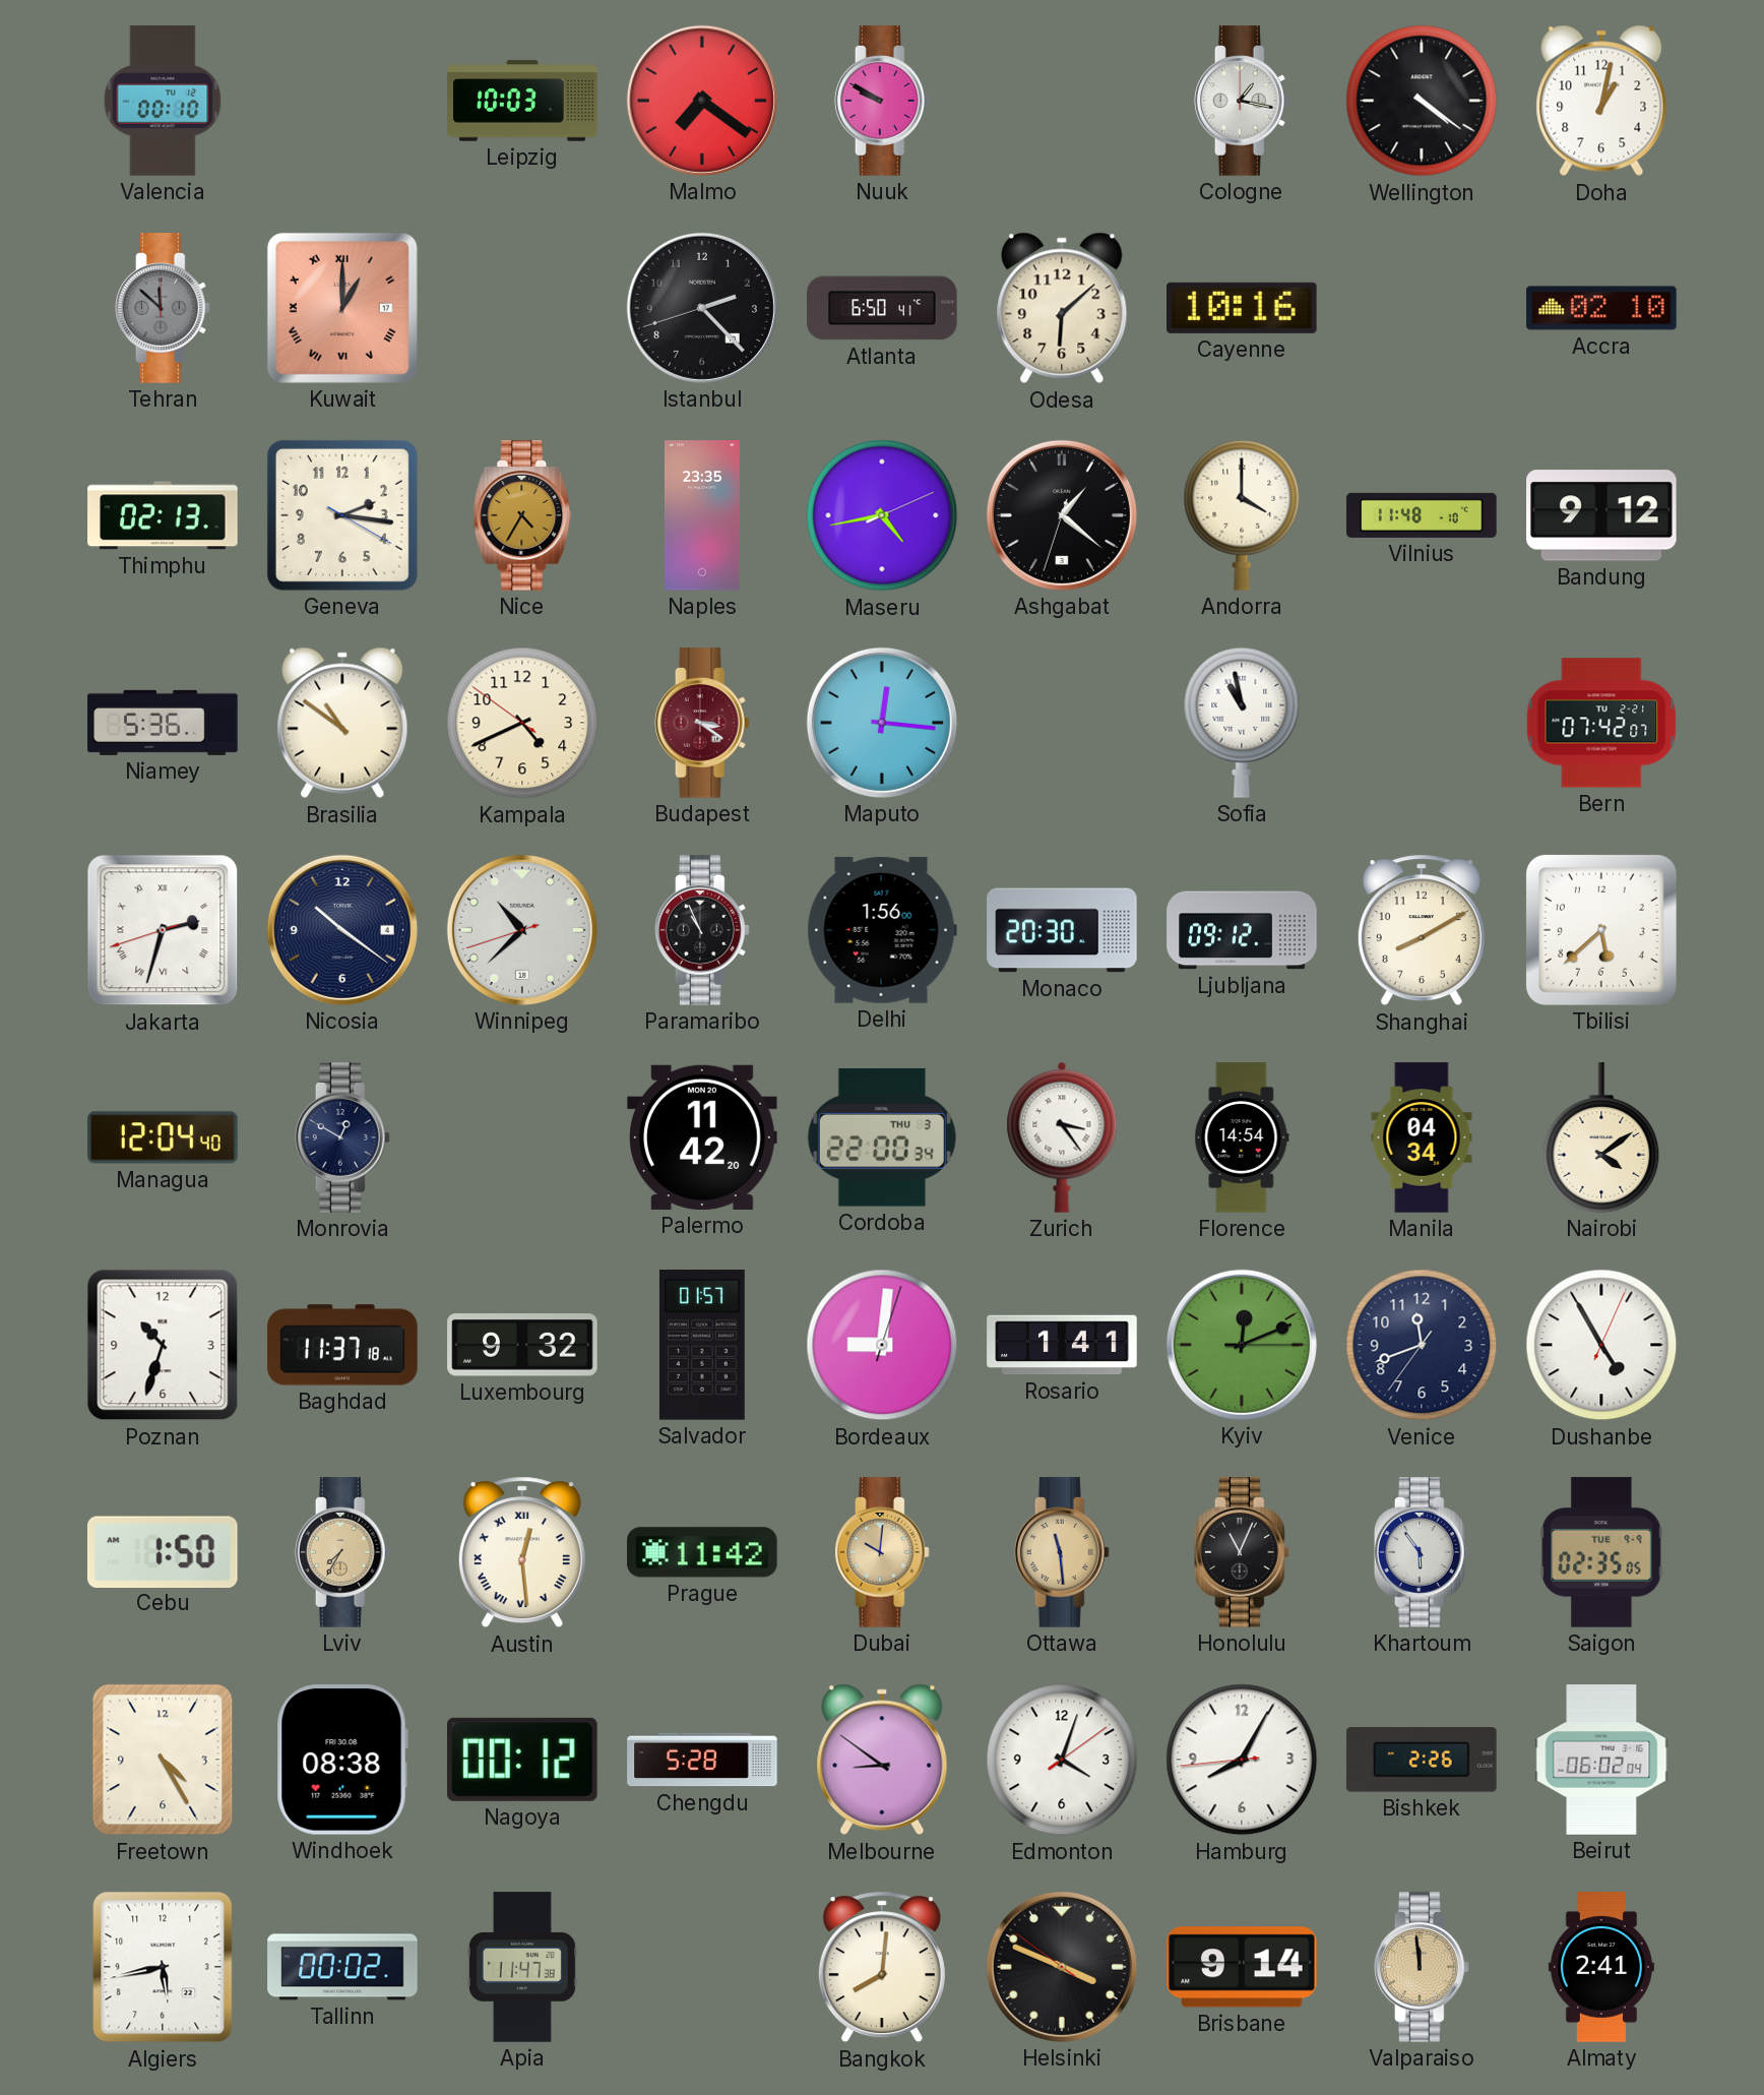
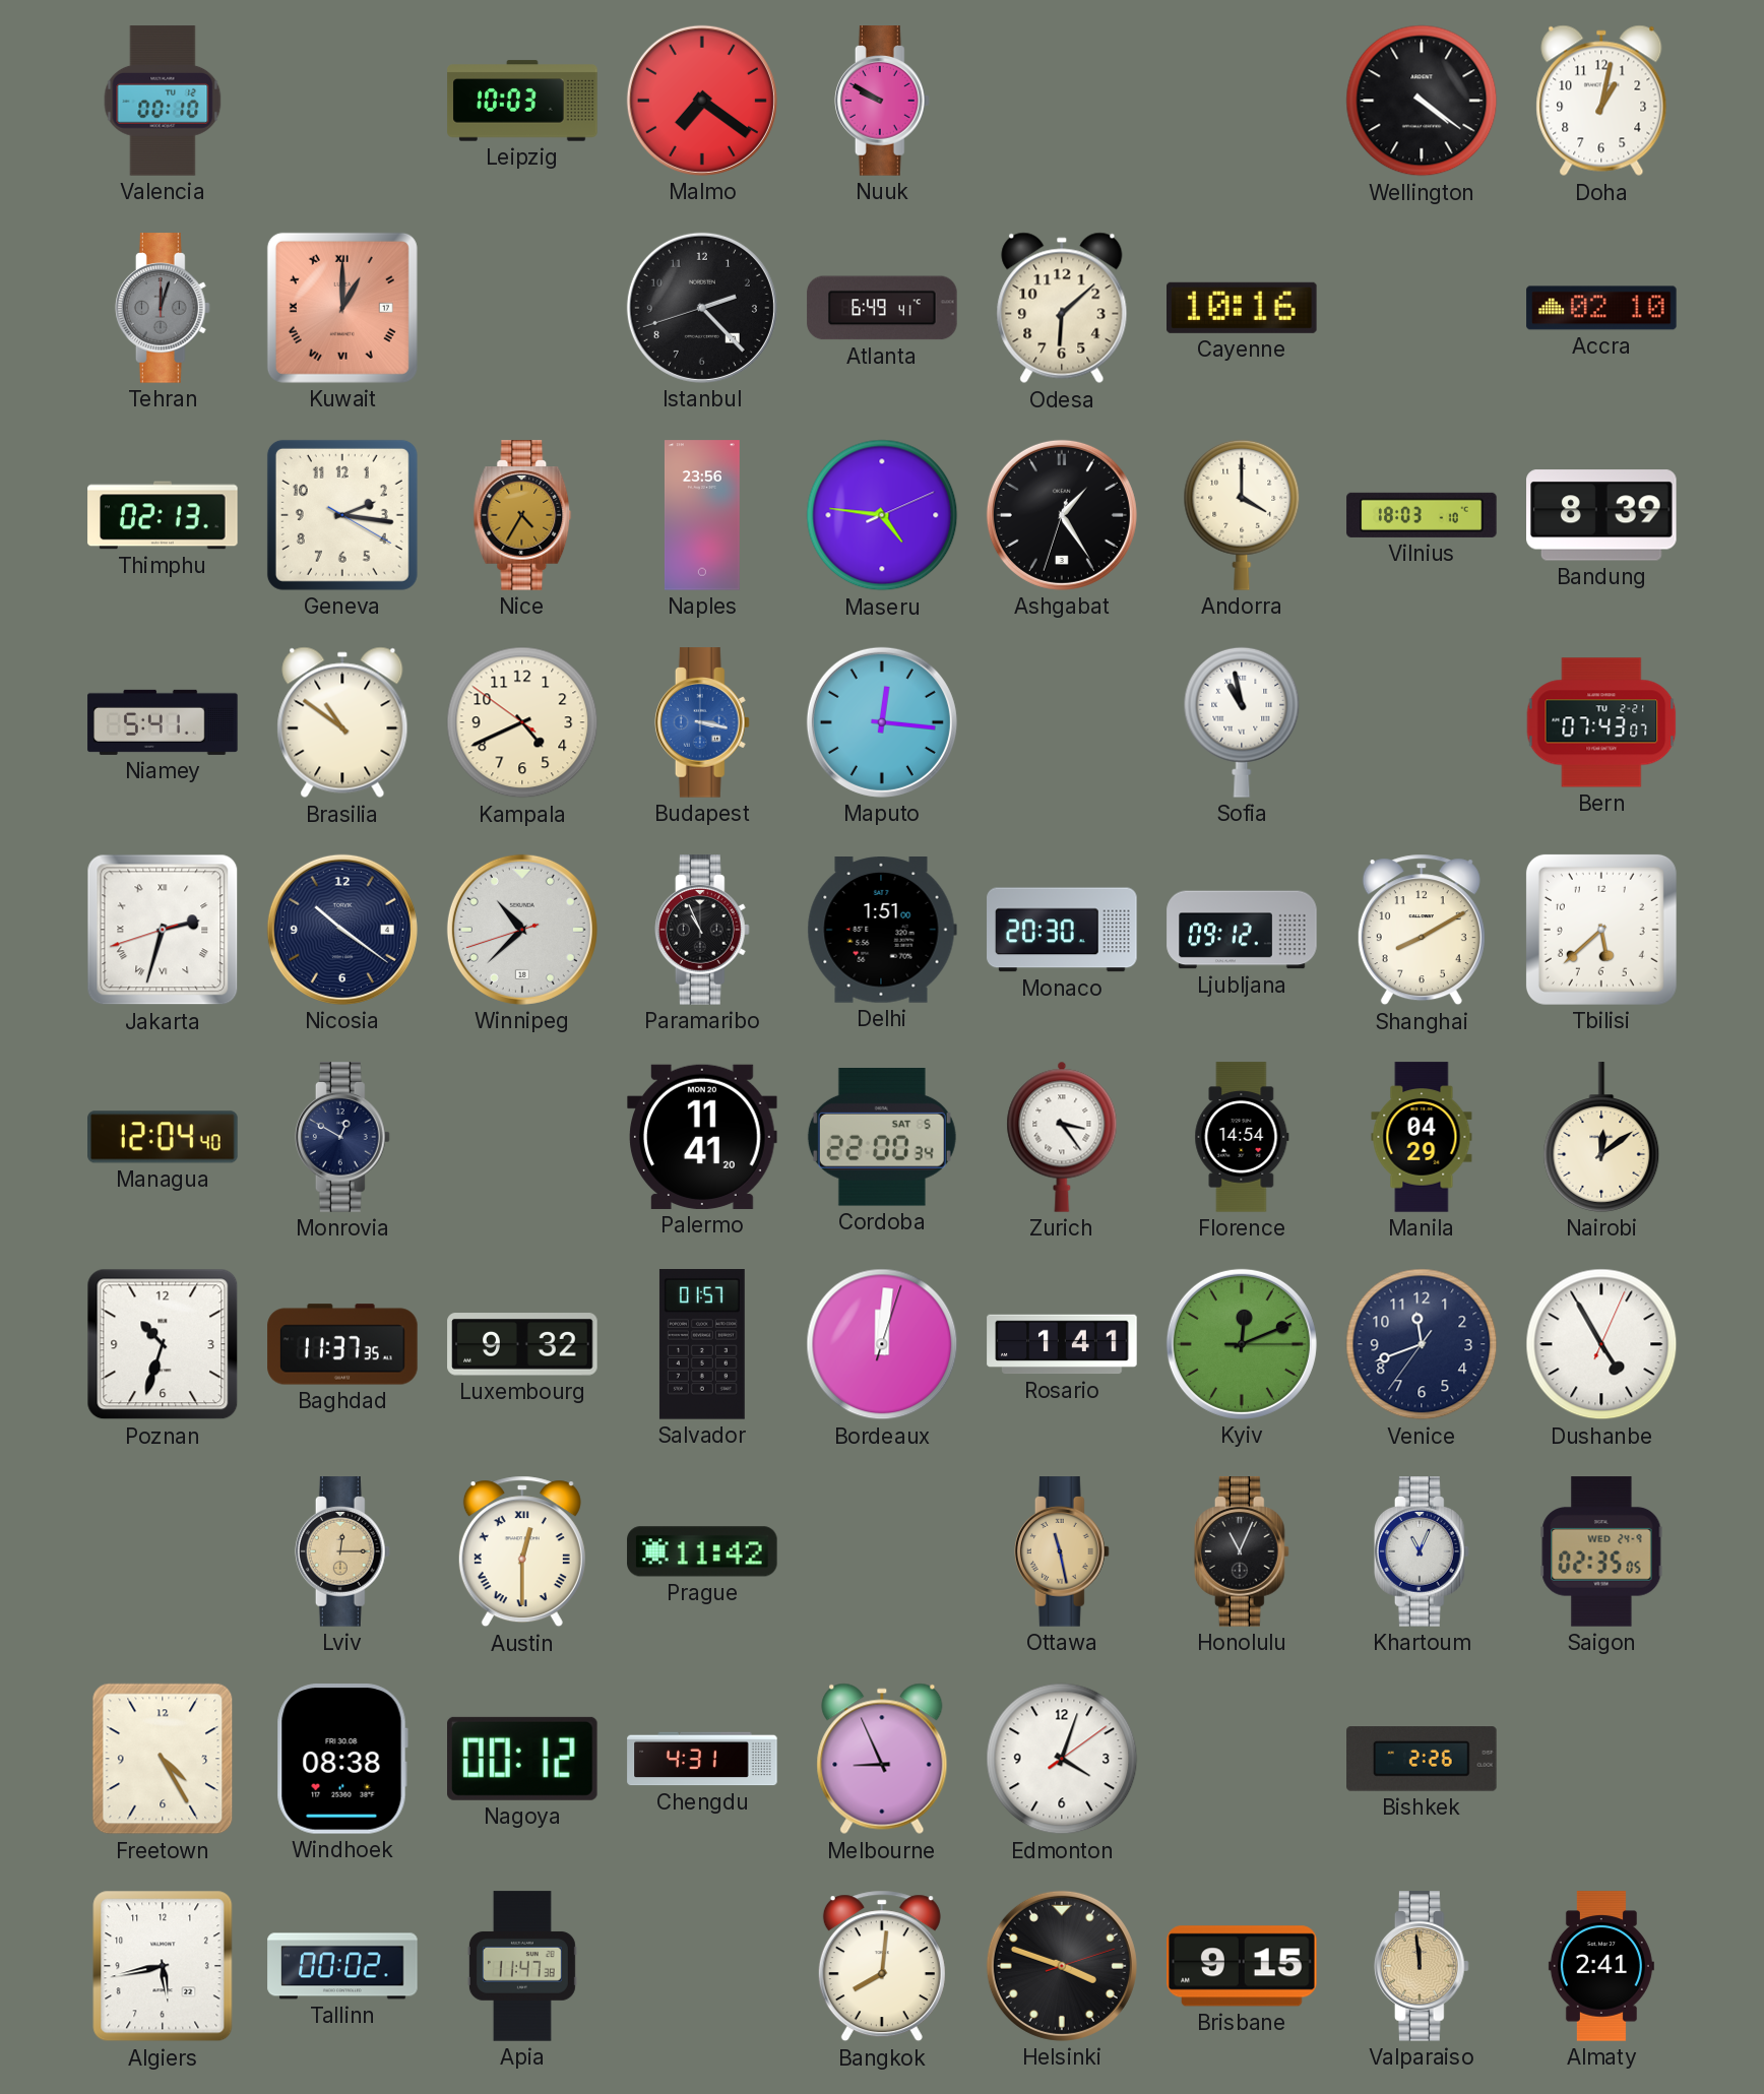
Cologne: 1:17 -> none
Tehran: 11:52 -> 12:03
Atlanta: 6:50 -> 6:49
Naples: 23:35 -> 23:56
Maseru: 4:43 -> 4:46
Ashgabat: 1:21 -> 1:24
Vilnius: 11:48 -> 18:03
Bandung: 9:12 -> 8:39
Niamey: 5:36 -> 5:41
Budapest: 3:21 -> 3:17
Budapest dial: burgundy -> blue
Bern: 07:42 -> 07:43
Delhi: 1:56 -> 1:51
Palermo: 11:42 -> 11:41
Cordoba date: THU 3 -> SAT 5
Manila: 04:34 -> 04:29
Nairobi: 4:09 -> 12:09
Baghdad: 11:37:18 -> 11:37:35
Bordeaux: 9:01 -> 12:01
Cebu: 1:50 -> none
Lviv: 7:35 -> 12:15
Austin: 12:29 -> 12:30
Dubai: 10:01 -> none
Ottawa: 11:29 -> 11:28
Khartoum: 5:54 -> 11:04
Saigon date: TUE 9-9 -> WED 24-9
Chengdu: 5:28 -> 4:31
Melbourne: 8:51 -> 8:56
Hamburg: 8:04 -> none
Beirut: 06:02 -> none
Helsinki: 3:48:51 -> 3:48:12
Brisbane: 9:14 -> 9:15
